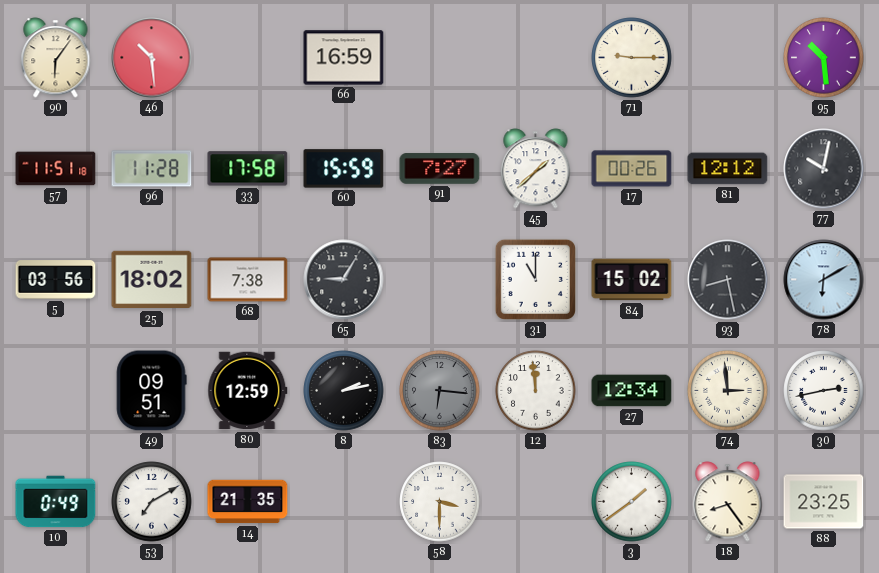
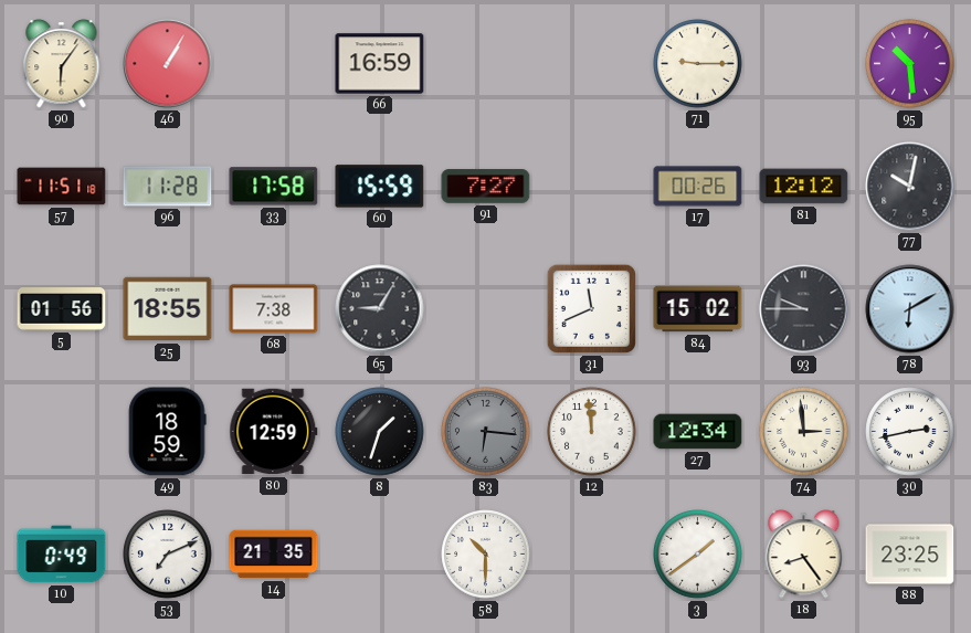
46: 10:29 -> 1:05
45: 1:38 -> none
5: 03:56 -> 01:56
25: 18:02 -> 18:55
31: 11:00 -> 11:41
93: 8:28 -> 9:45
49: 09:51 -> 18:59
8: 2:13 -> 1:33
53: 7:10 -> 7:11
58: 3:30 -> 10:30
